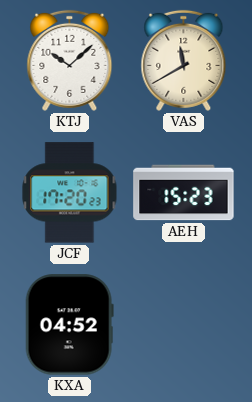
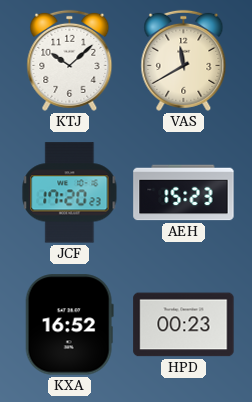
KXA: 04:52 -> 16:52
HPD: none -> 00:23
